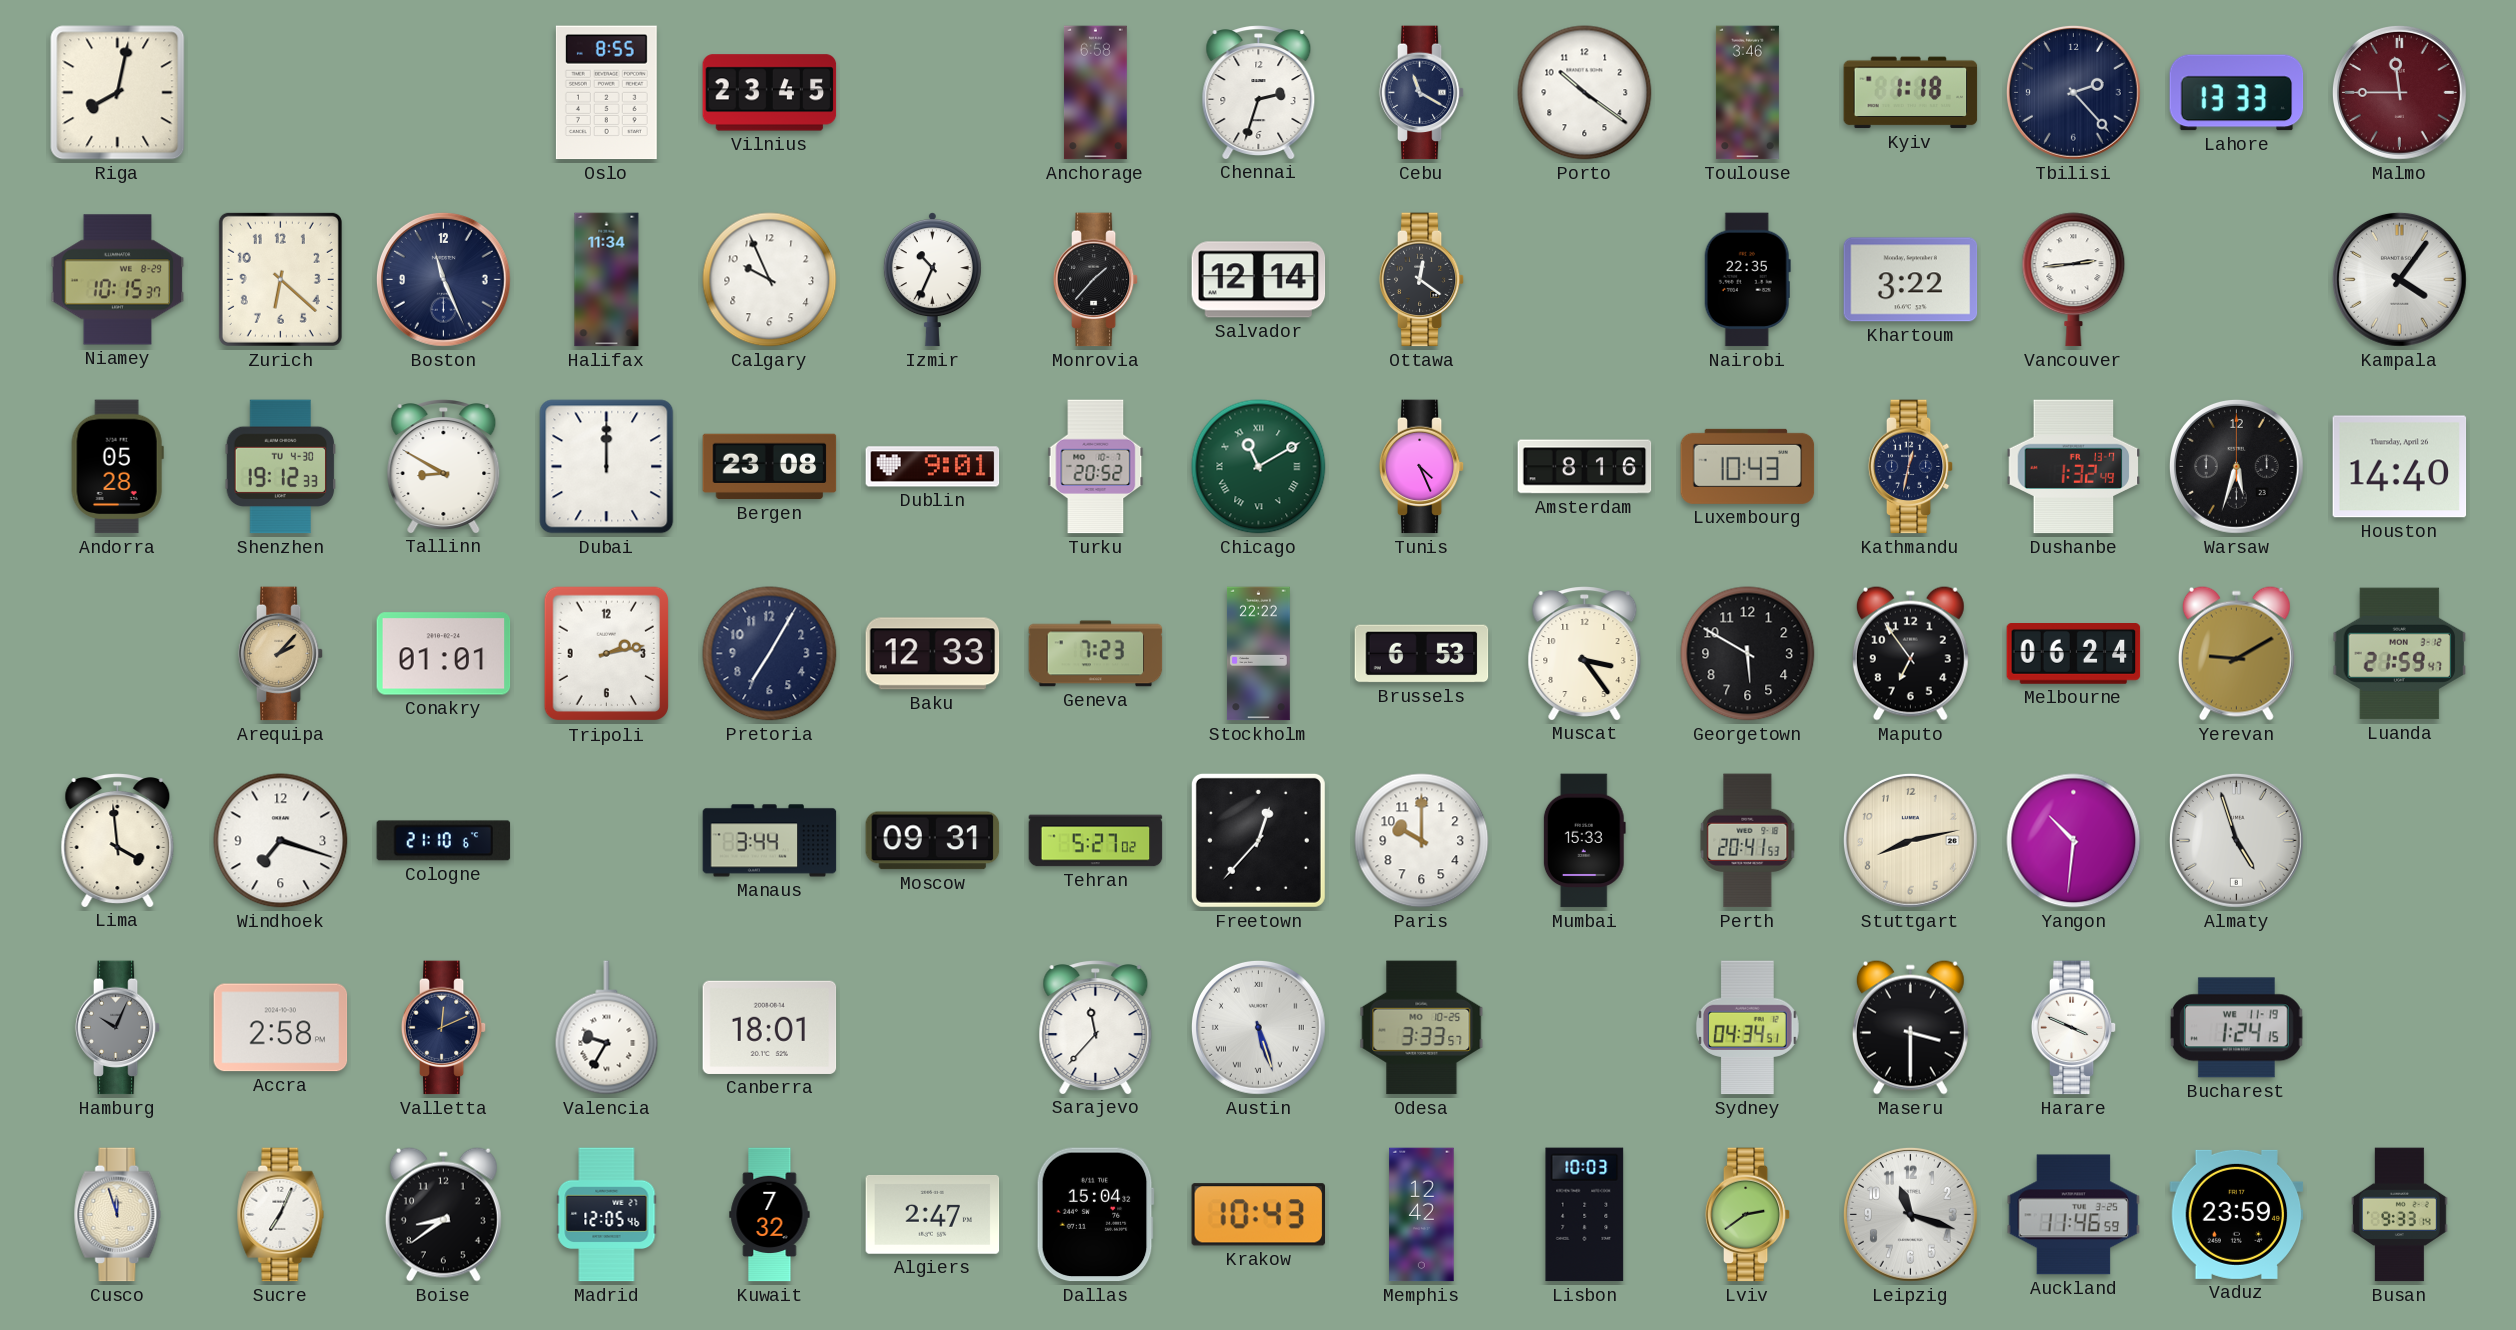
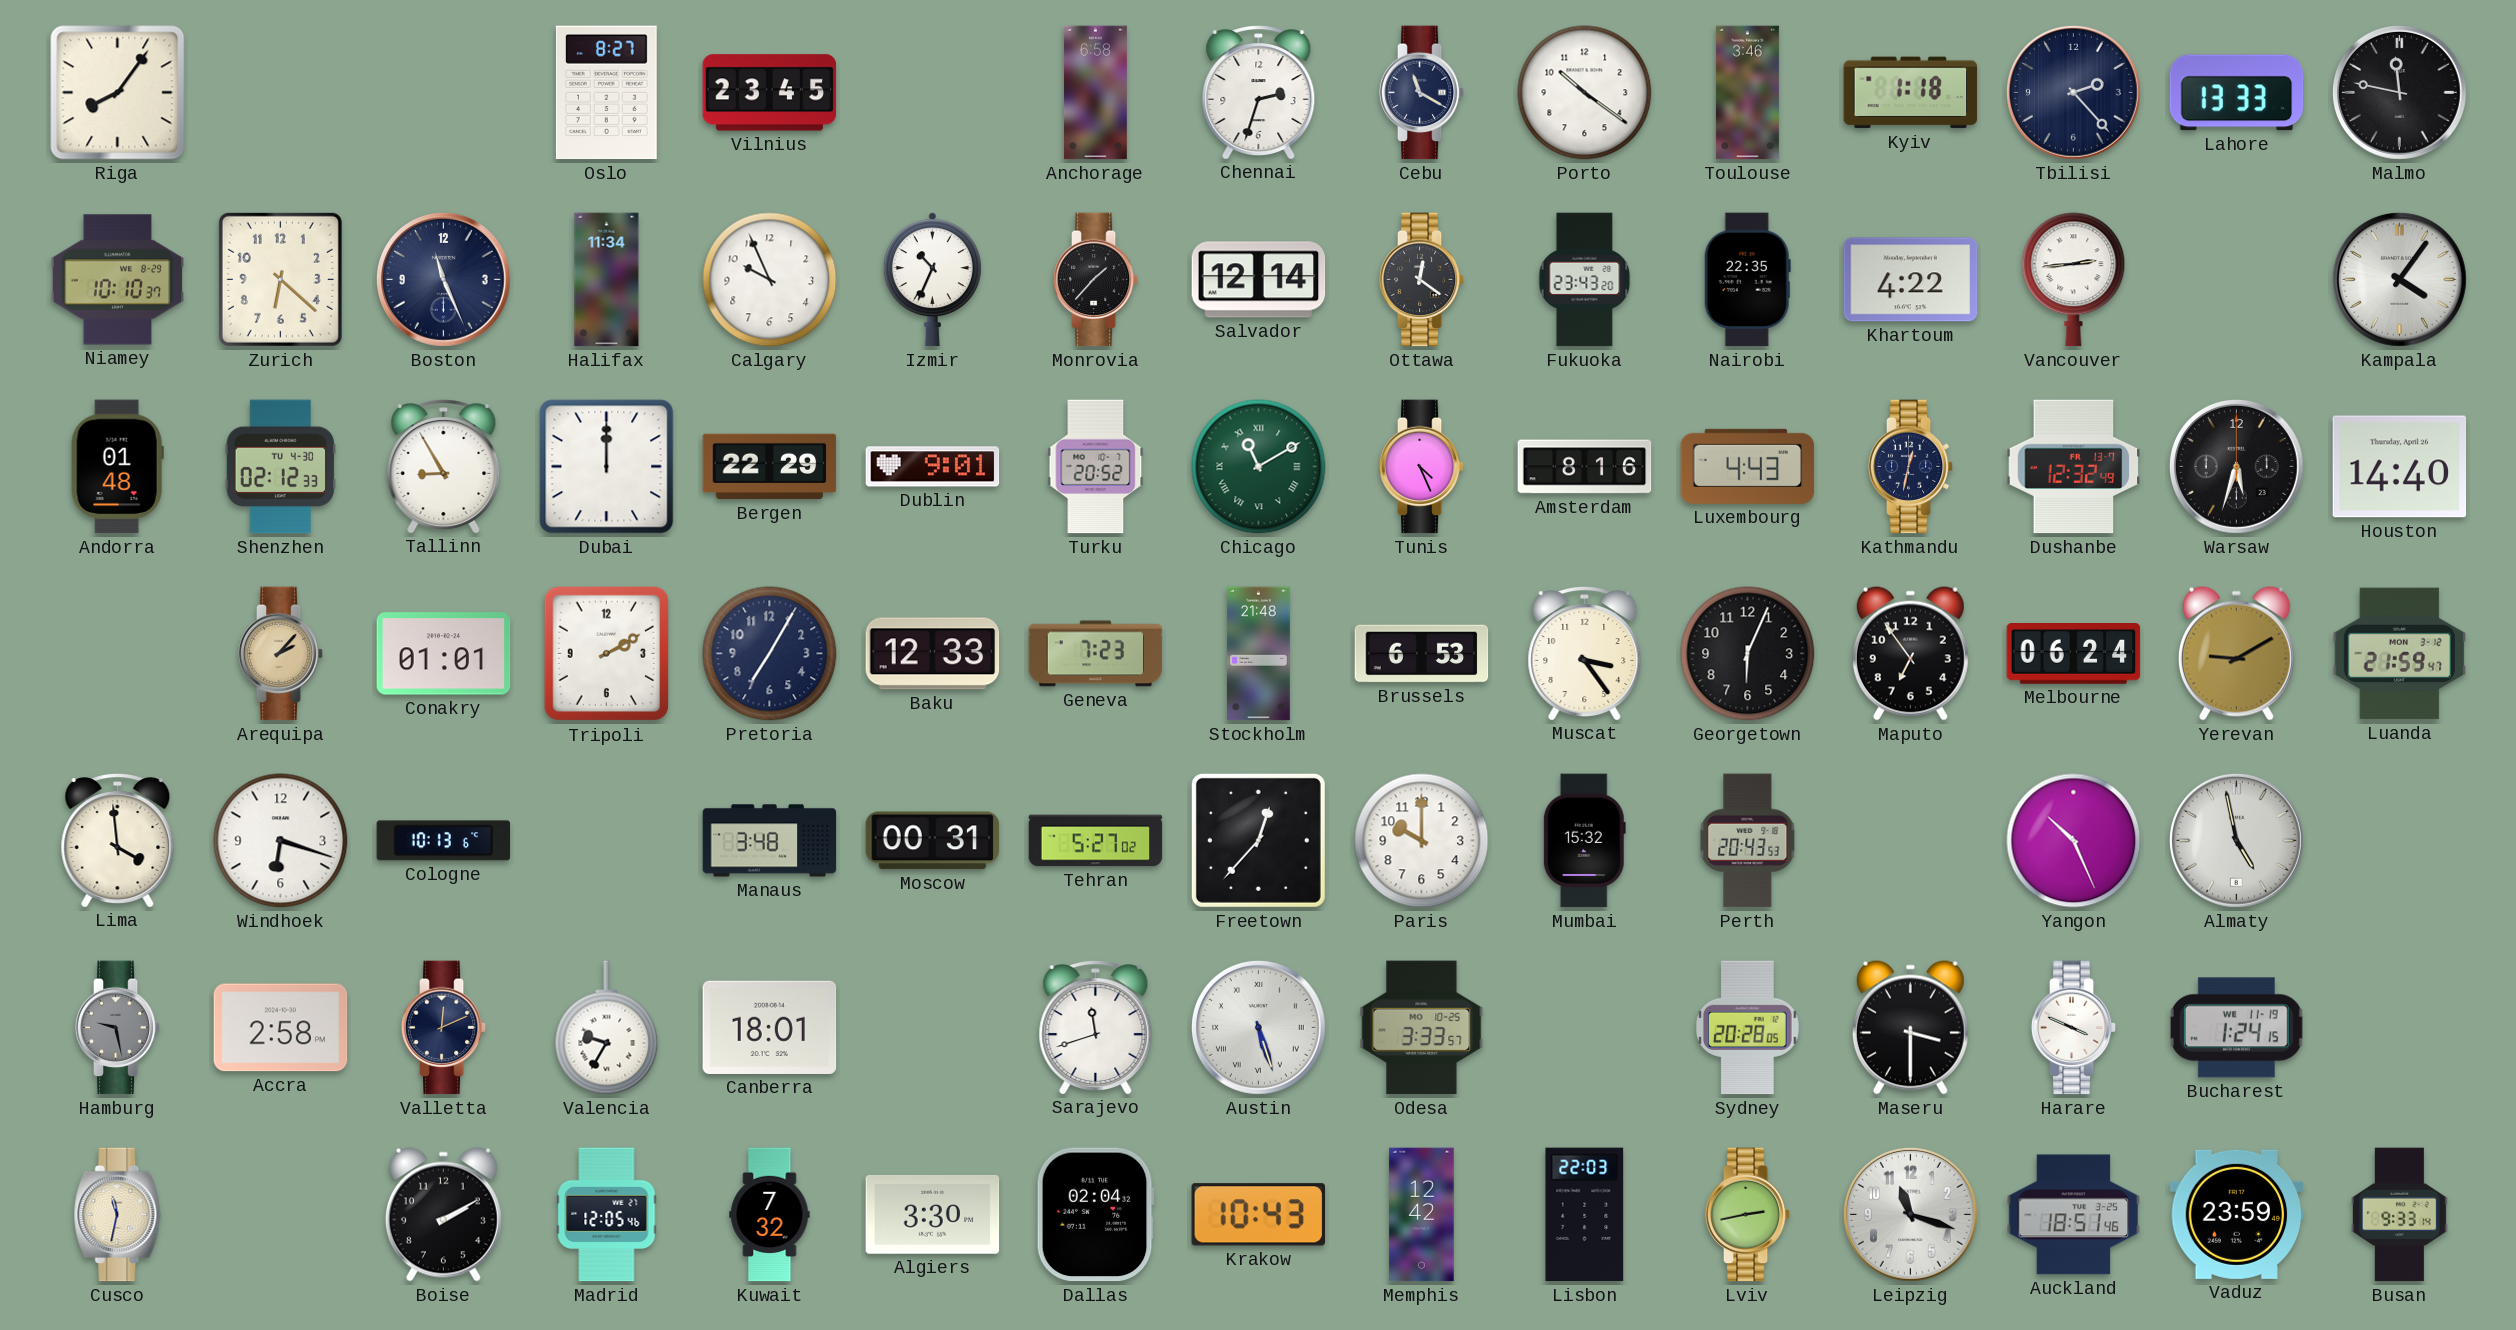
Riga: 8:02 -> 8:06
Oslo: 8:55 -> 8:27
Malmo: 11:45 -> 11:47
Malmo dial: burgundy -> black
Niamey: 10:15 -> 10:10
Fukuoka: none -> 23:43
Khartoum: 3:22 -> 4:22
Andorra: 05:28 -> 01:48
Shenzhen: 19:12 -> 02:12
Tallinn: 8:50 -> 8:55
Bergen: 23:08 -> 22:29
Luxembourg: 10:43 -> 4:43
Dushanbe: 1:32 -> 12:32
Tripoli: 2:13 -> 2:10
Stockholm: 22:22 -> 21:48
Georgetown: 5:50 -> 6:04
Windhoek: 7:18 -> 6:18
Cologne: 21:10 -> 10:13
Manaus: 3:44 -> 3:48
Moscow: 09:31 -> 00:31
Mumbai: 15:33 -> 15:32
Perth: 20:41 -> 20:43
Stuttgart: 8:13 -> none
Yangon: 10:31 -> 10:26
Almaty: 4:57 -> 4:58
Hamburg: 10:04 -> 9:28
Sarajevo: 11:37 -> 11:42
Sydney: 04:34 -> 20:28
Cusco: 11:57 -> 11:32
Sucre: 7:04 -> none
Boise: 8:39 -> 2:10
Algiers: 2:47 -> 3:30
Dallas: 15:04 -> 02:04
Lisbon: 10:03 -> 22:03
Lviv: 2:39 -> 2:43
Auckland: 11:46 -> 18:51
